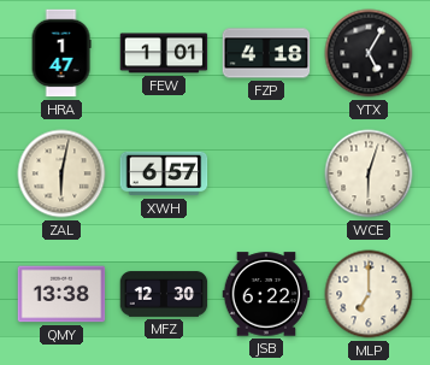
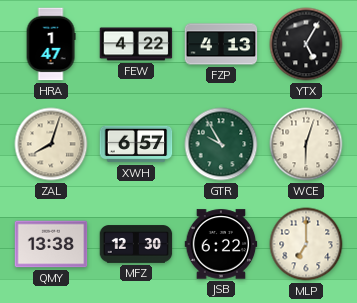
FEW: 1:01 -> 4:22
FZP: 4:18 -> 4:13
ZAL: 6:02 -> 8:03
GTR: none -> 9:55
